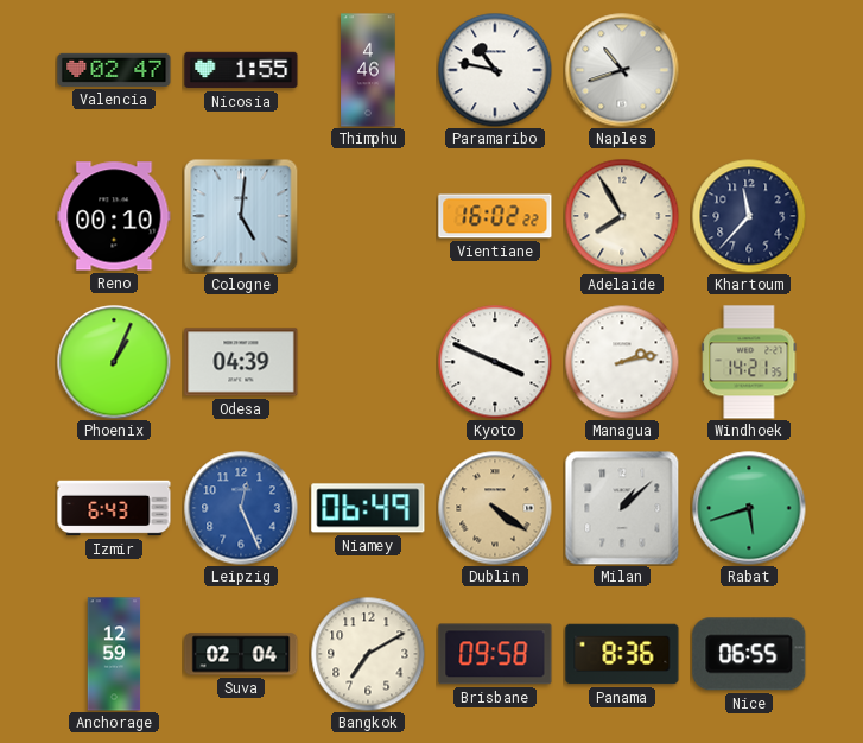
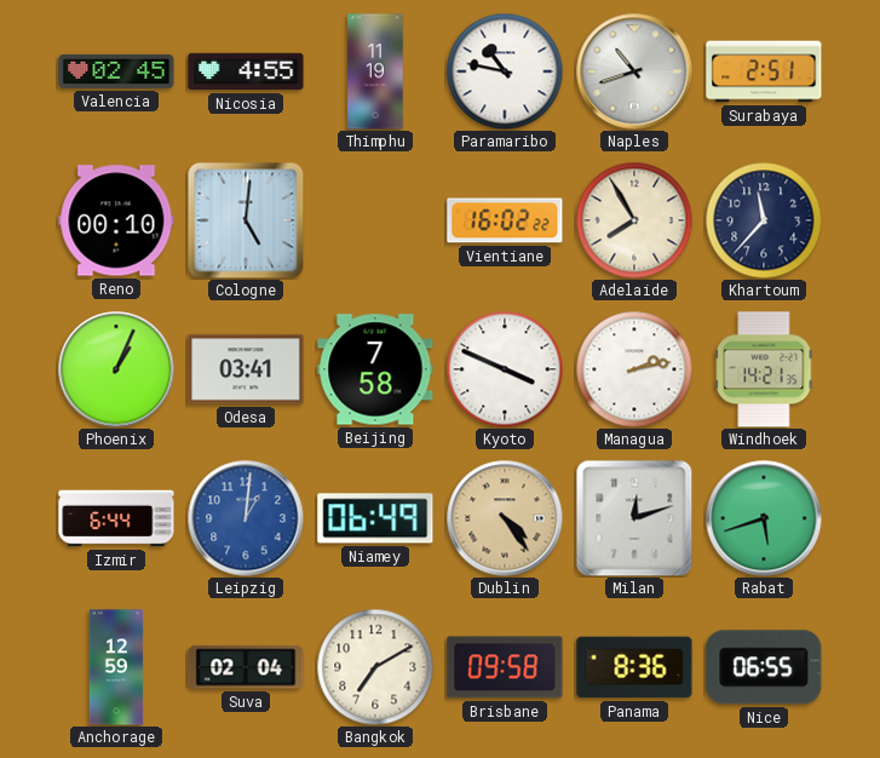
Valencia: 02:47 -> 02:45
Nicosia: 1:55 -> 4:55
Thimphu: 4:46 -> 11:19
Surabaya: none -> 2:51
Odesa: 04:39 -> 03:41
Beijing: none -> 7:58
Izmir: 6:43 -> 6:44
Leipzig: 12:26 -> 1:01
Dublin: 4:21 -> 4:24
Milan: 1:08 -> 12:12
